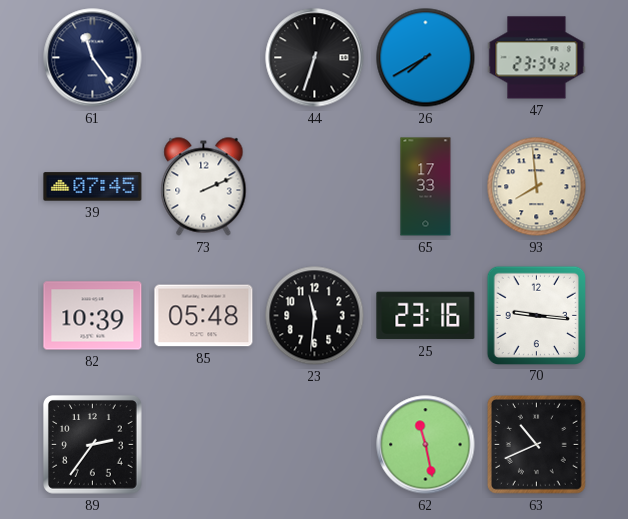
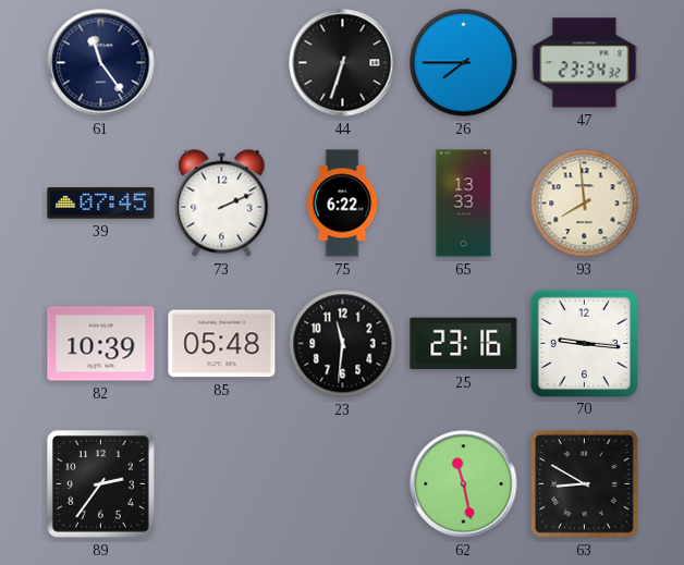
26: 7:40 -> 7:45
75: none -> 6:22
65: 17:33 -> 13:33
63: 10:41 -> 8:50
